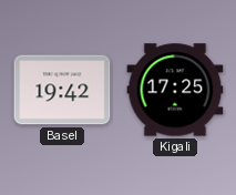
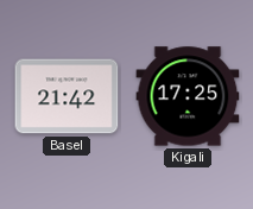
Basel: 19:42 -> 21:42
